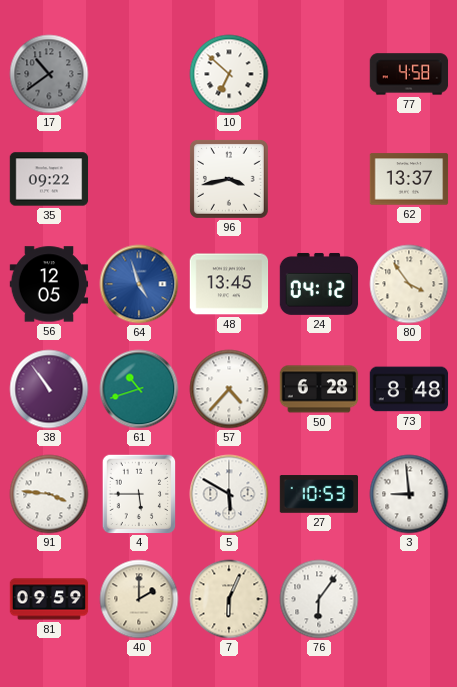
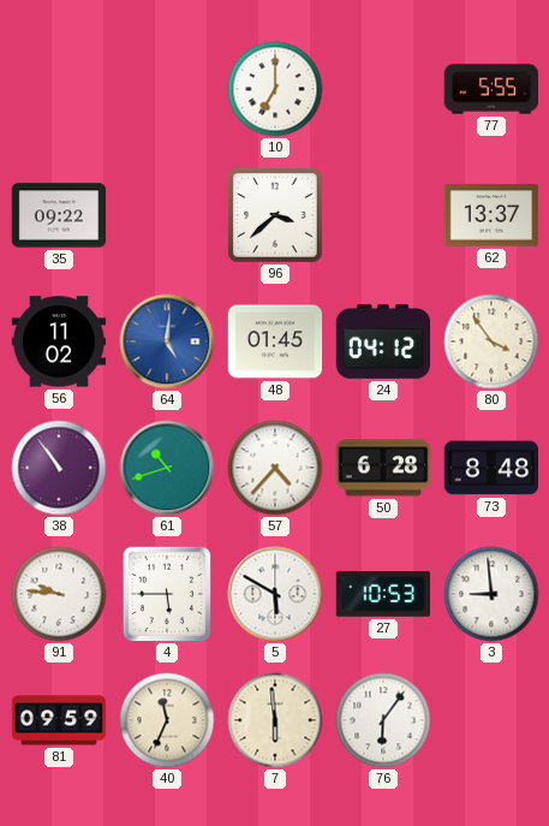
17: 10:39 -> none
10: 6:52 -> 7:00
77: 4:58 -> 5:55
96: 3:43 -> 3:38
56: 12:05 -> 11:02
64: 4:57 -> 5:01
48: 13:45 -> 01:45
91: 3:46 -> 9:46
40: 2:00 -> 11:34
7: 6:04 -> 5:59
